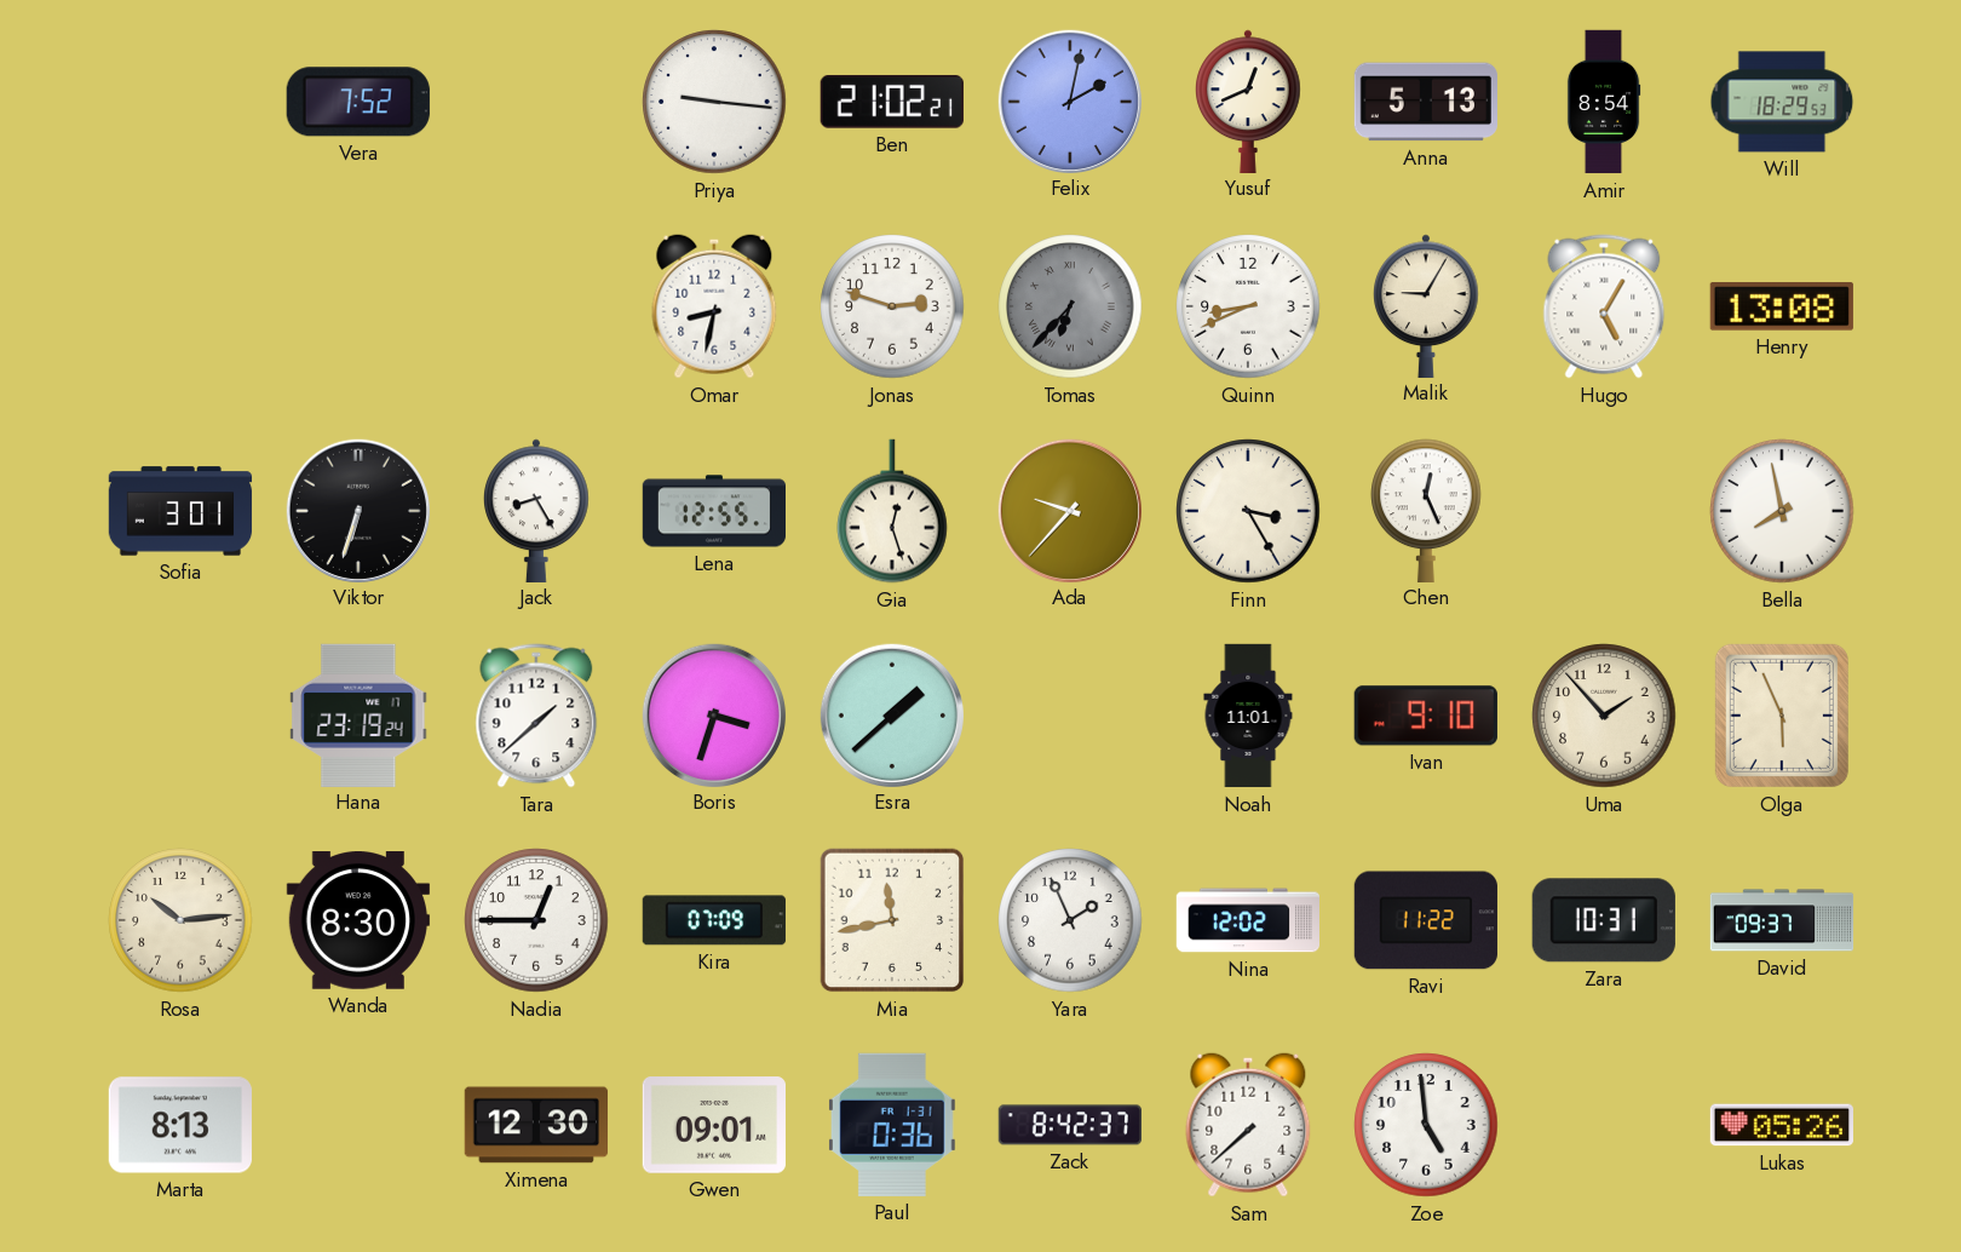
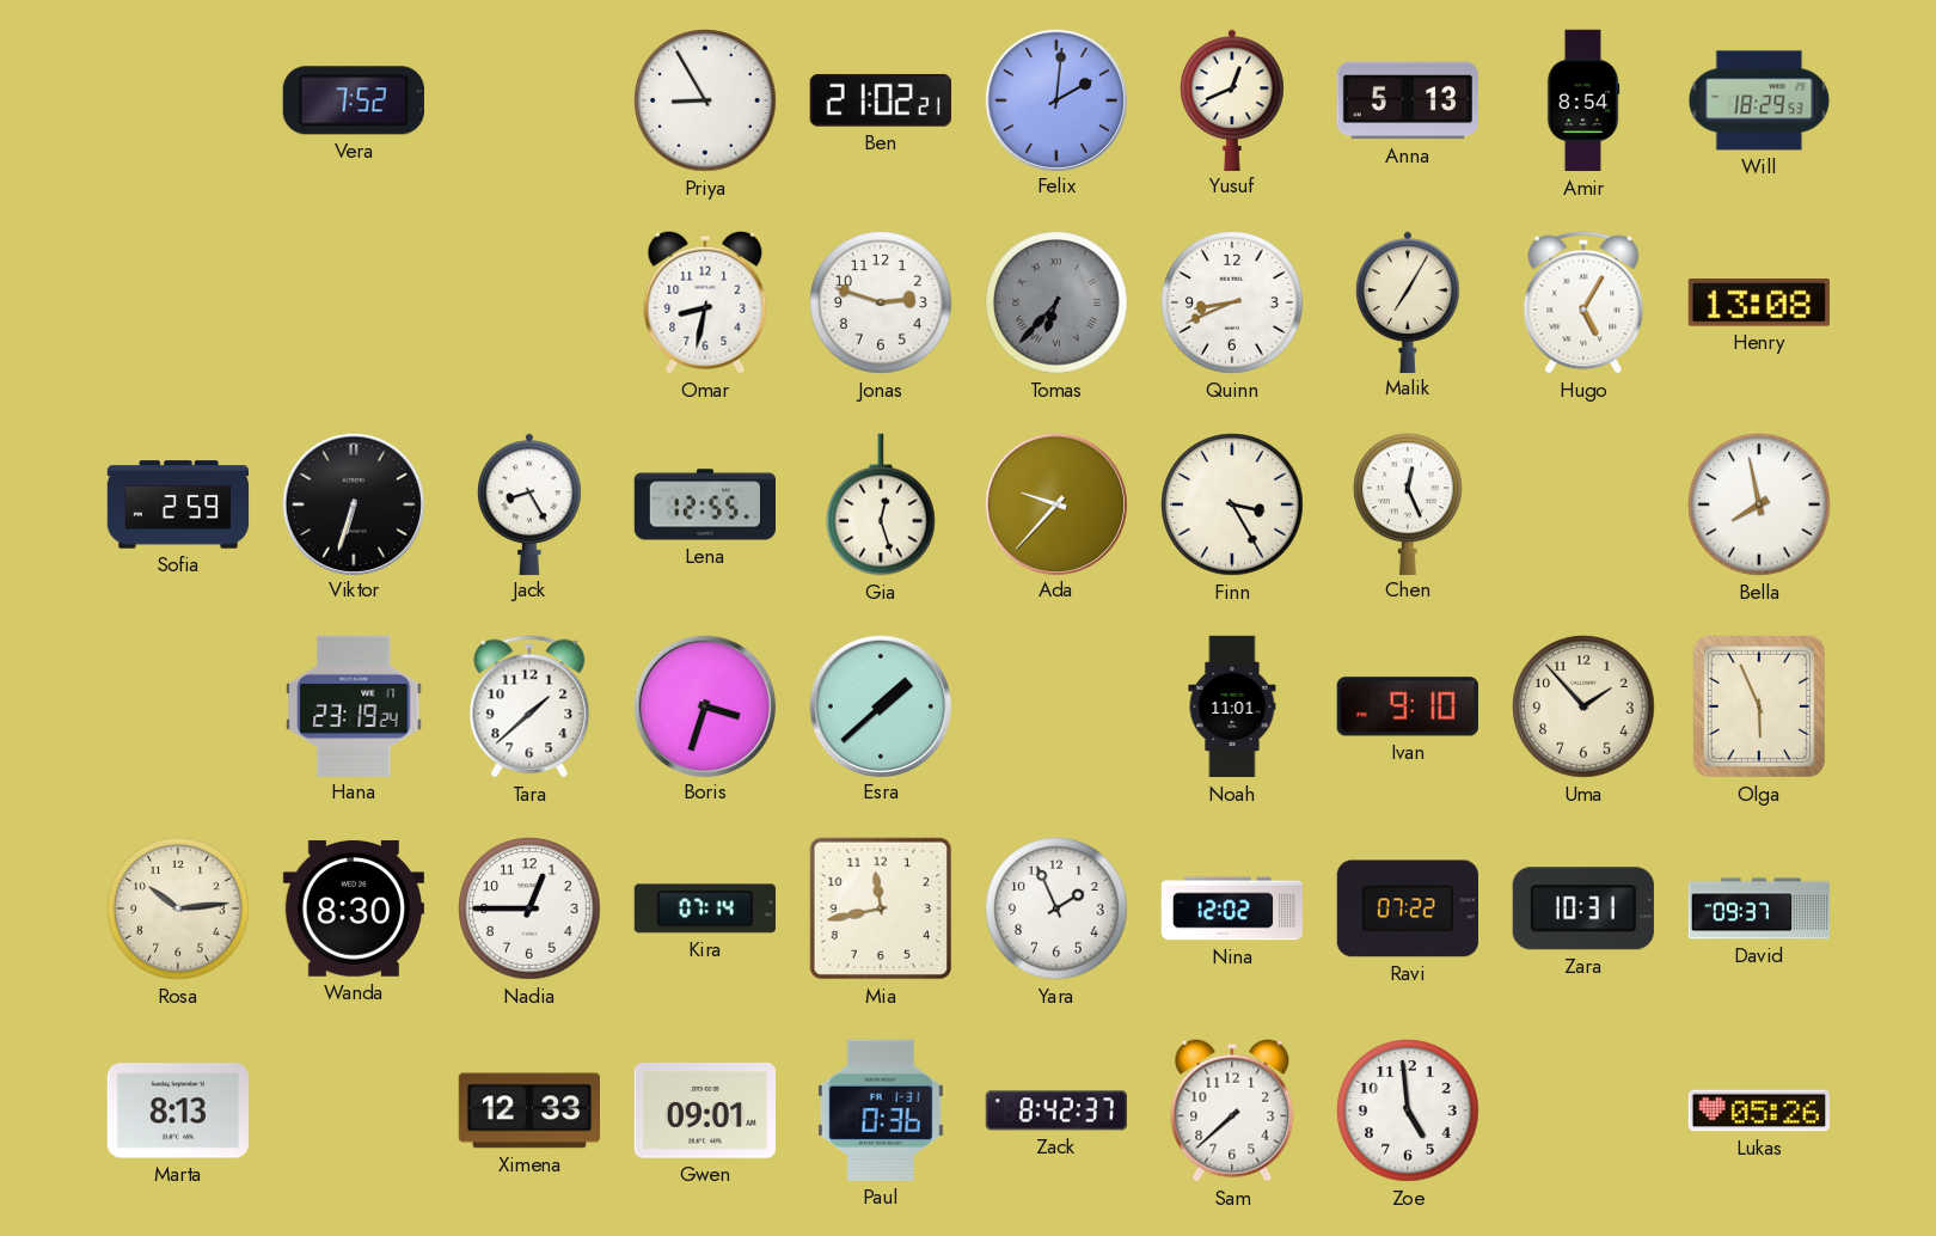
Priya: 9:16 -> 8:55
Felix: 2:02 -> 2:01
Malik: 9:05 -> 7:05
Sofia: 3:01 -> 2:59
Kira: 07:09 -> 07:14
Ravi: 11:22 -> 07:22
Ximena: 12:30 -> 12:33
